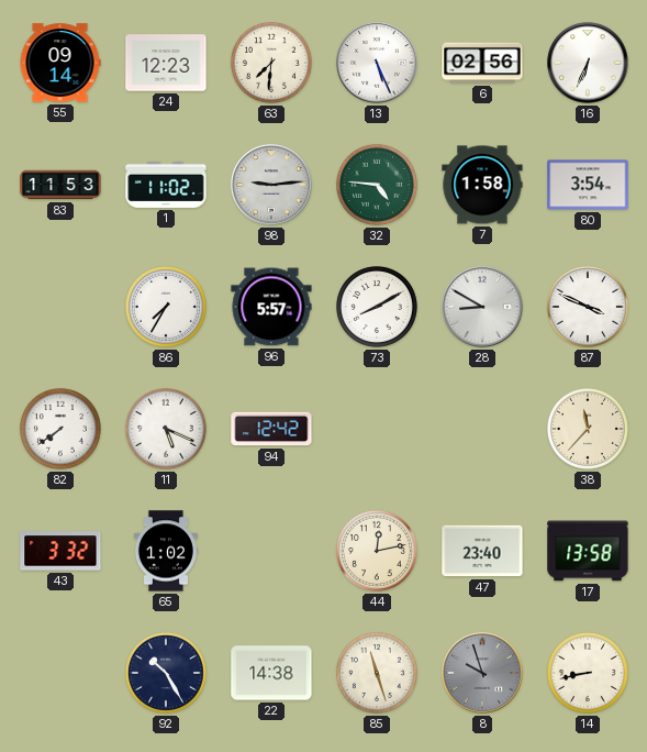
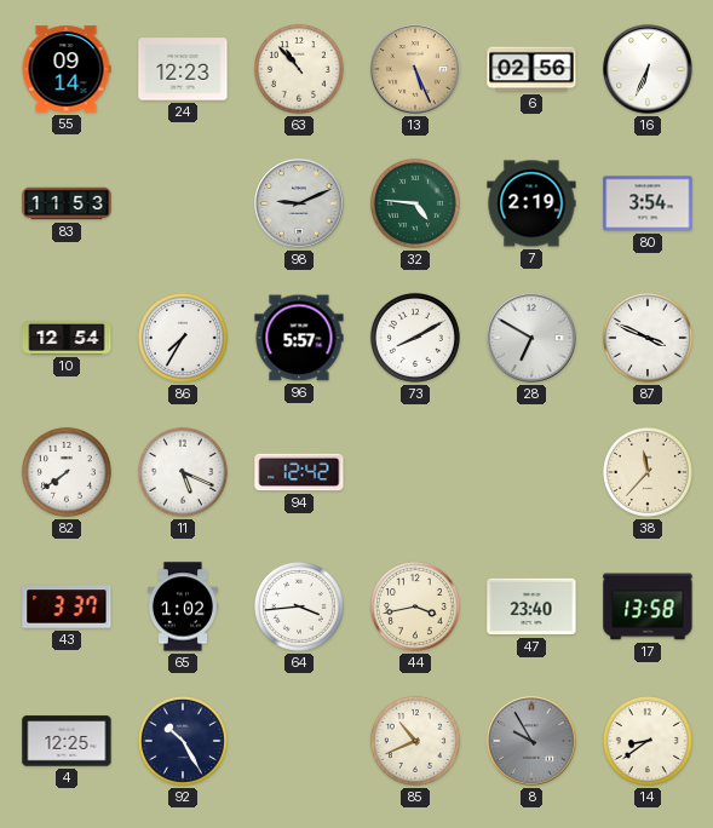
63: 7:31 -> 10:53
13 dial: white -> champagne
1: 11:02 -> none
98: 9:14 -> 9:11
7: 1:58 -> 2:19
10: none -> 12:54
28: 8:50 -> 6:50
43: 3:32 -> 3:37
64: none -> 3:44
44: 12:13 -> 3:43
4: none -> 12:25
22: 14:38 -> none
85: 11:27 -> 10:41
8: 9:57 -> 9:55
14: 8:43 -> 8:39
